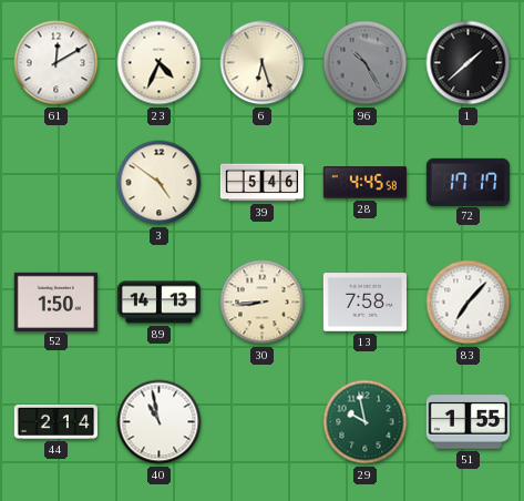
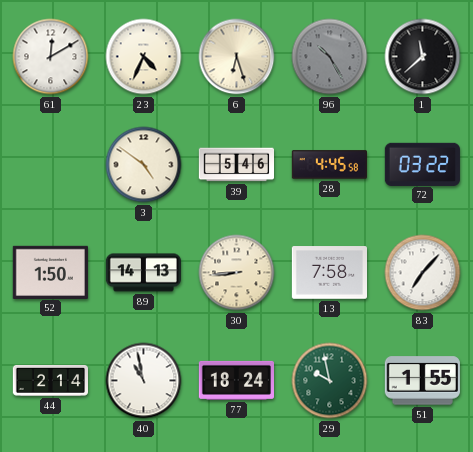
1: 1:38 -> 11:38
72: 17:17 -> 03:22
77: none -> 18:24
